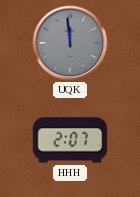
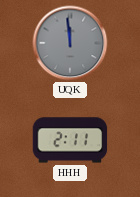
HHH: 2:07 -> 2:11
